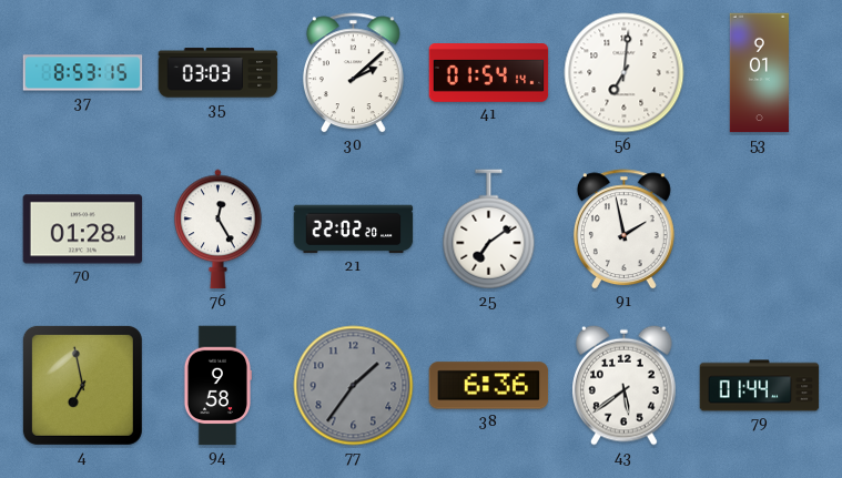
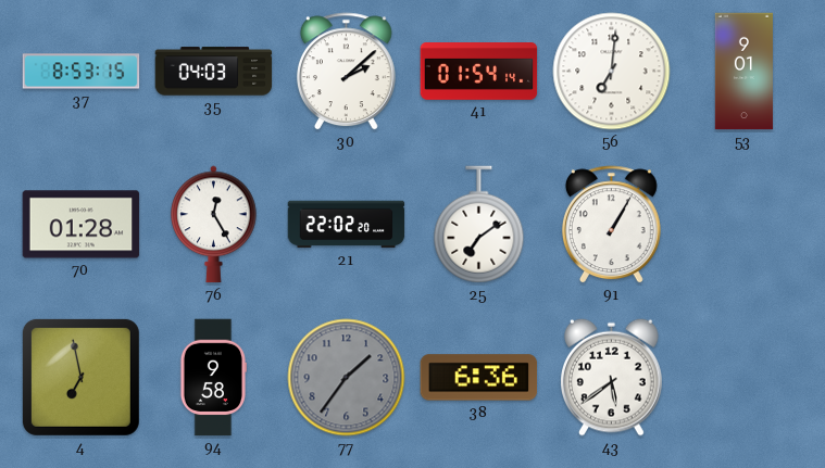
35: 03:03 -> 04:03
91: 1:58 -> 1:05
79: 01:44 -> none
